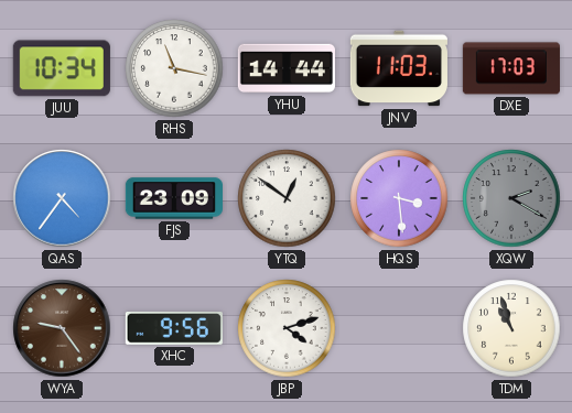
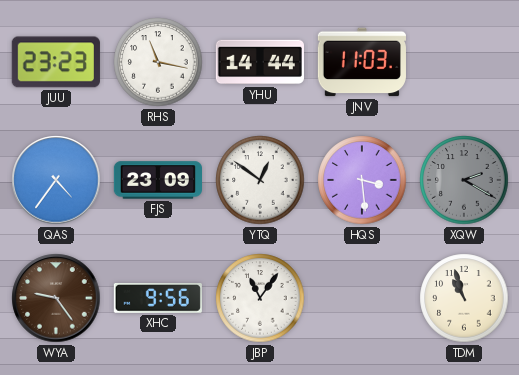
JUU: 10:34 -> 23:23
DXE: 17:03 -> none
JBP: 4:12 -> 11:06
